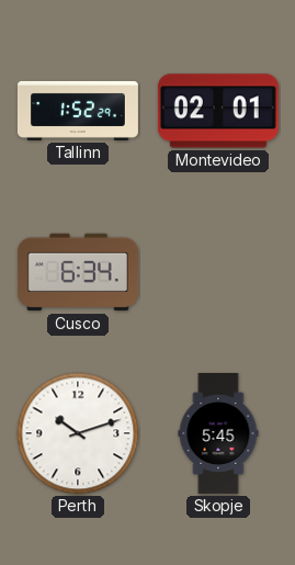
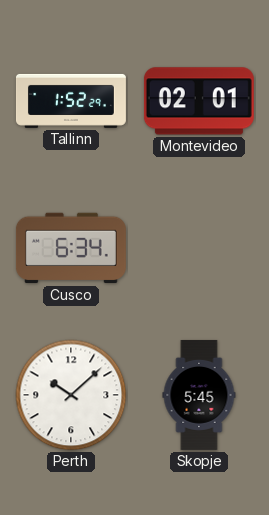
Perth: 10:12 -> 10:08
